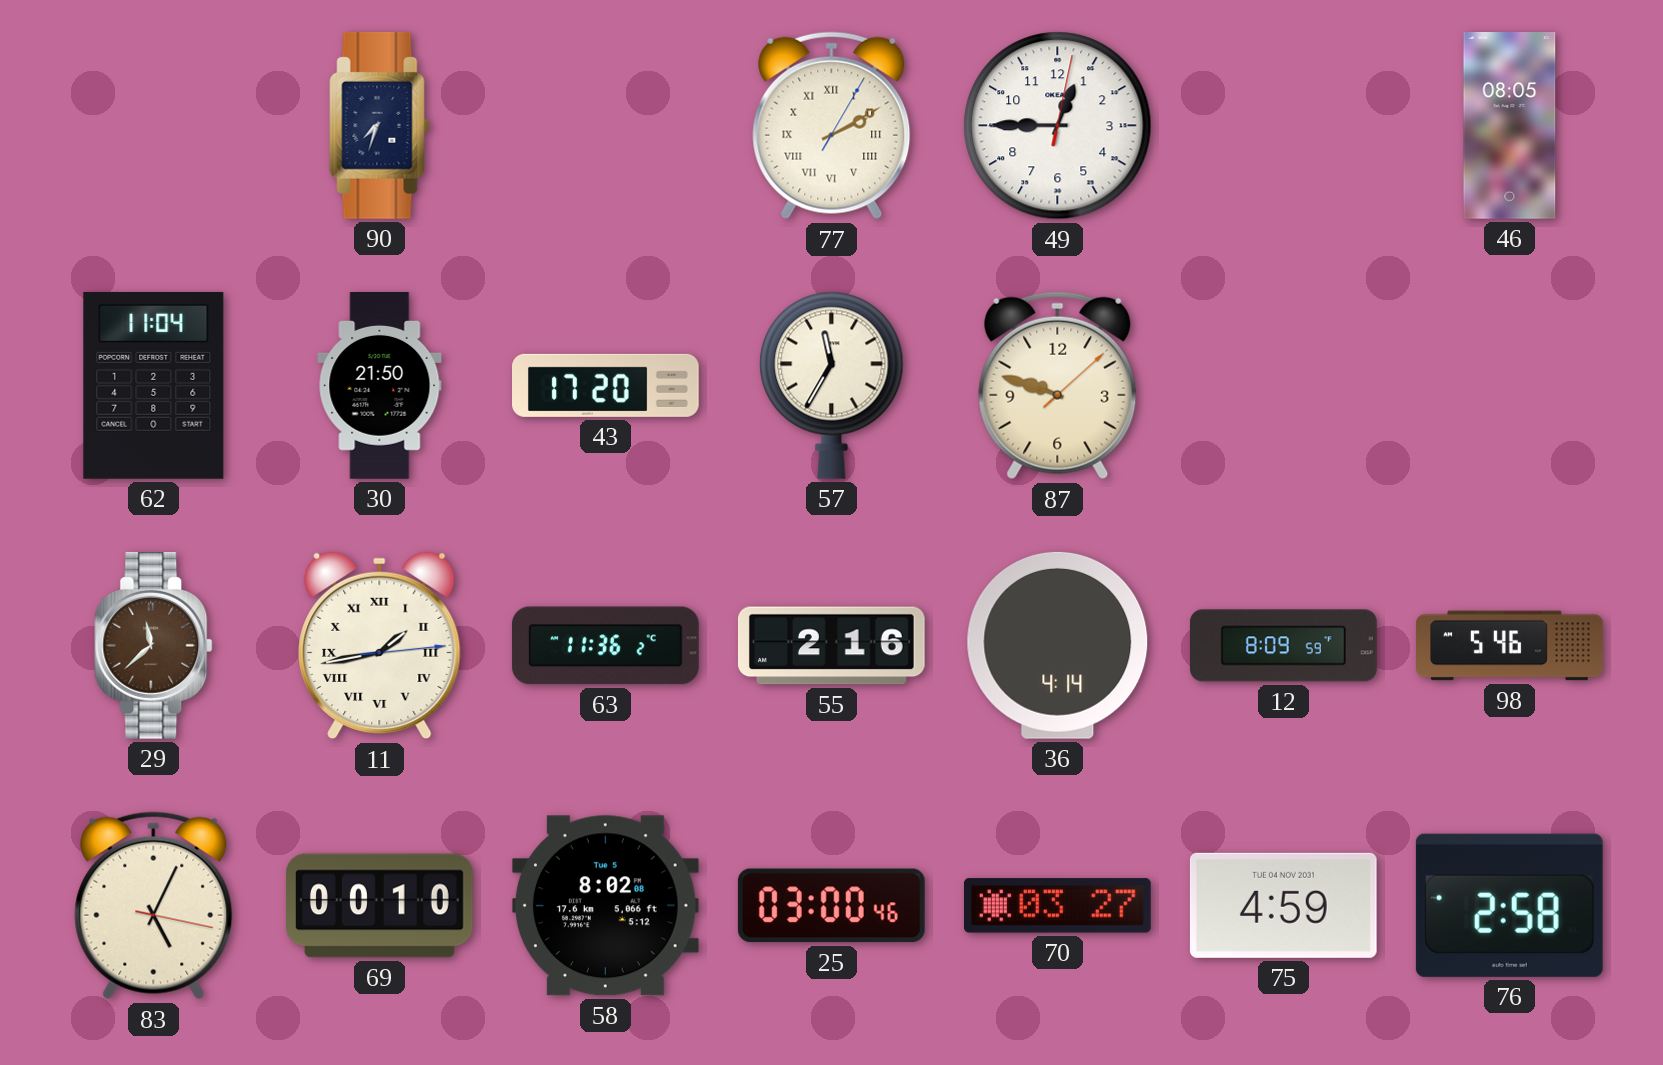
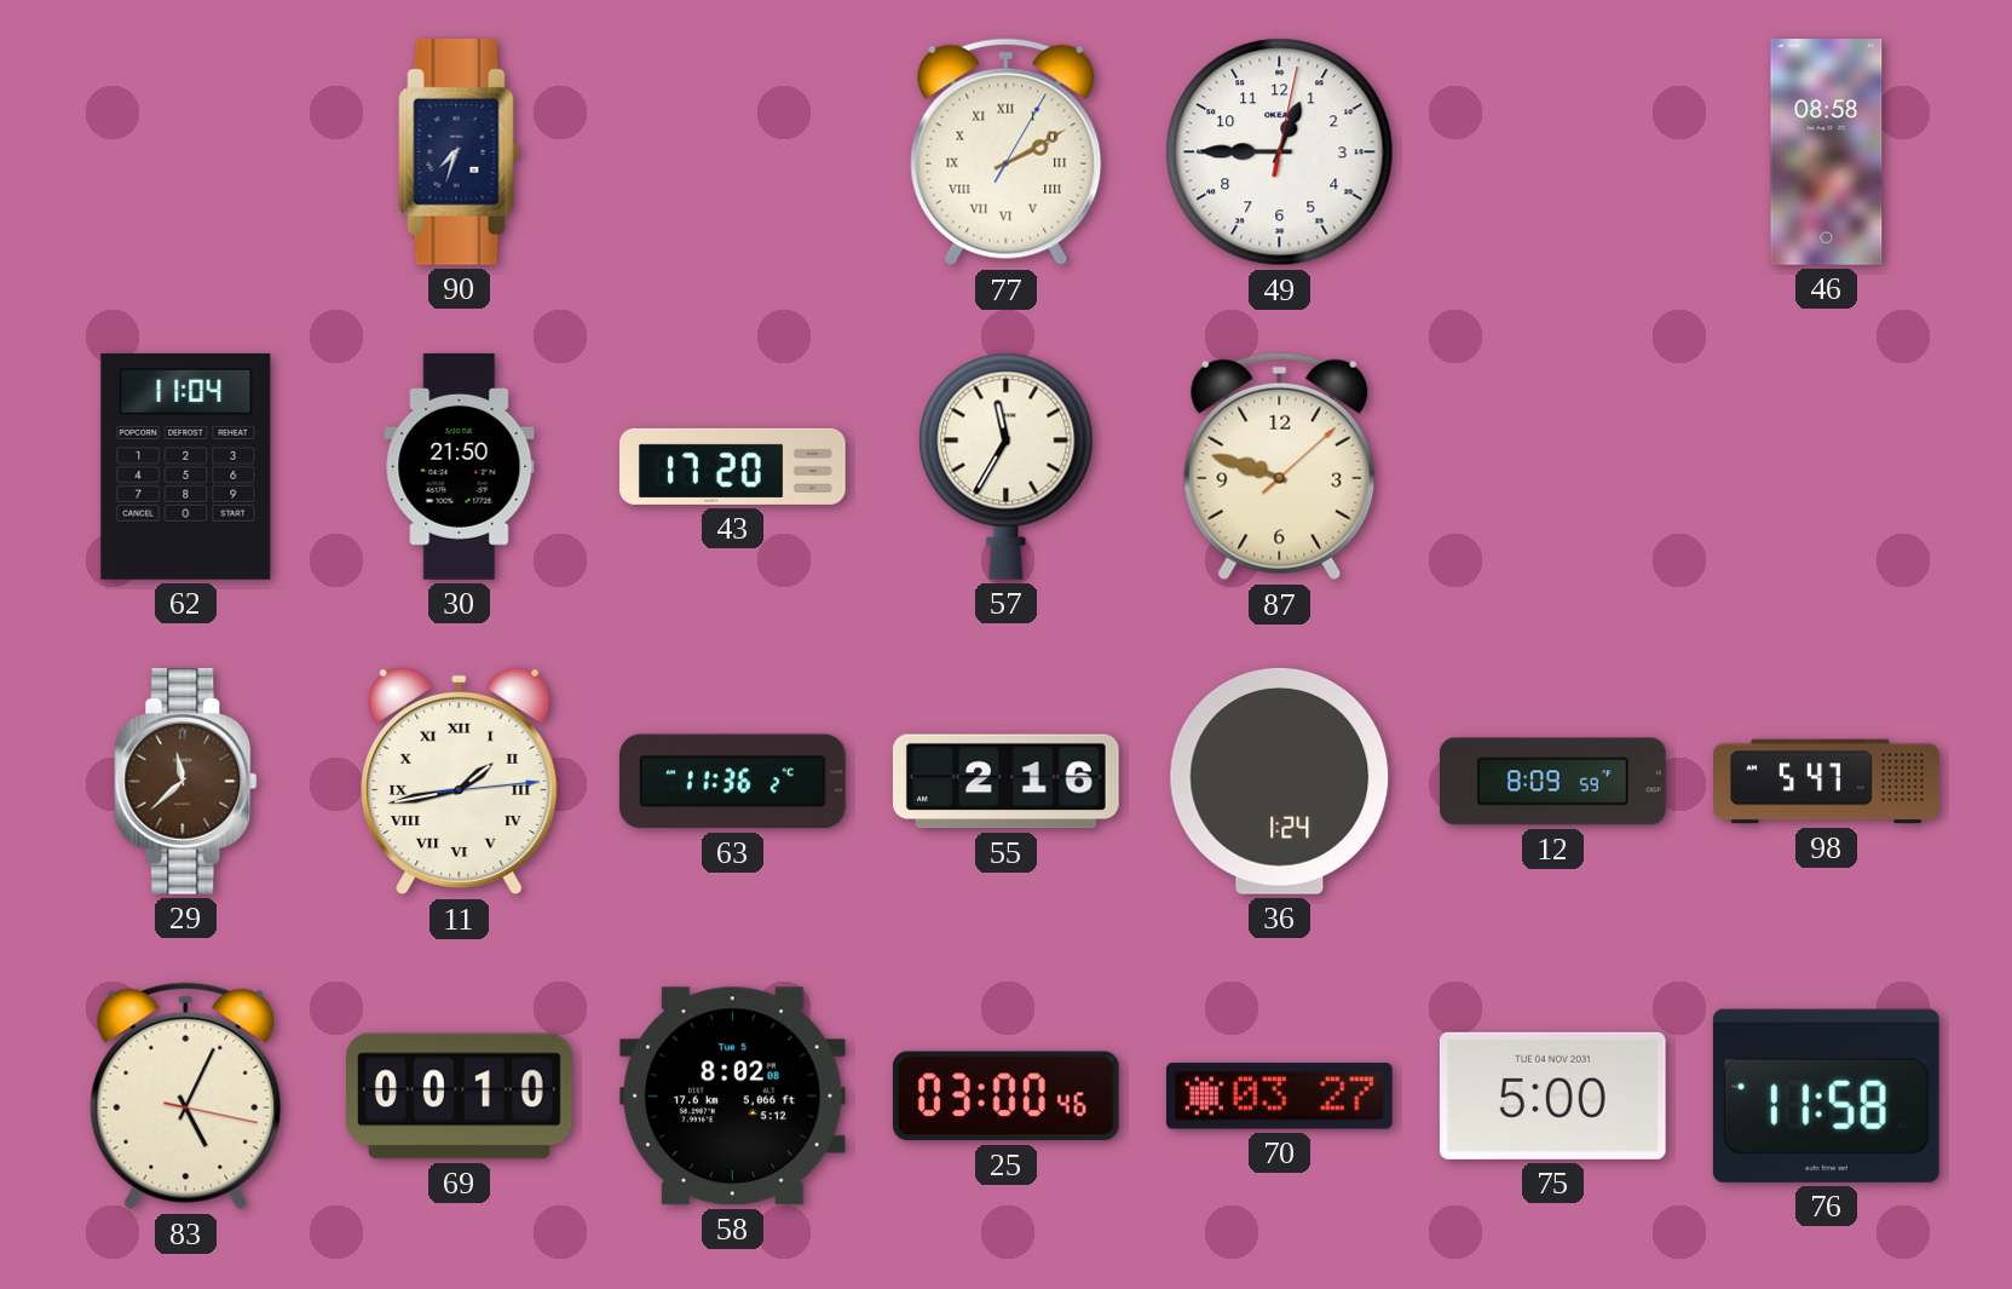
46: 08:05 -> 08:58
36: 4:14 -> 1:24
98: 5:46 -> 5:47
75: 4:59 -> 5:00
76: 2:58 -> 11:58
